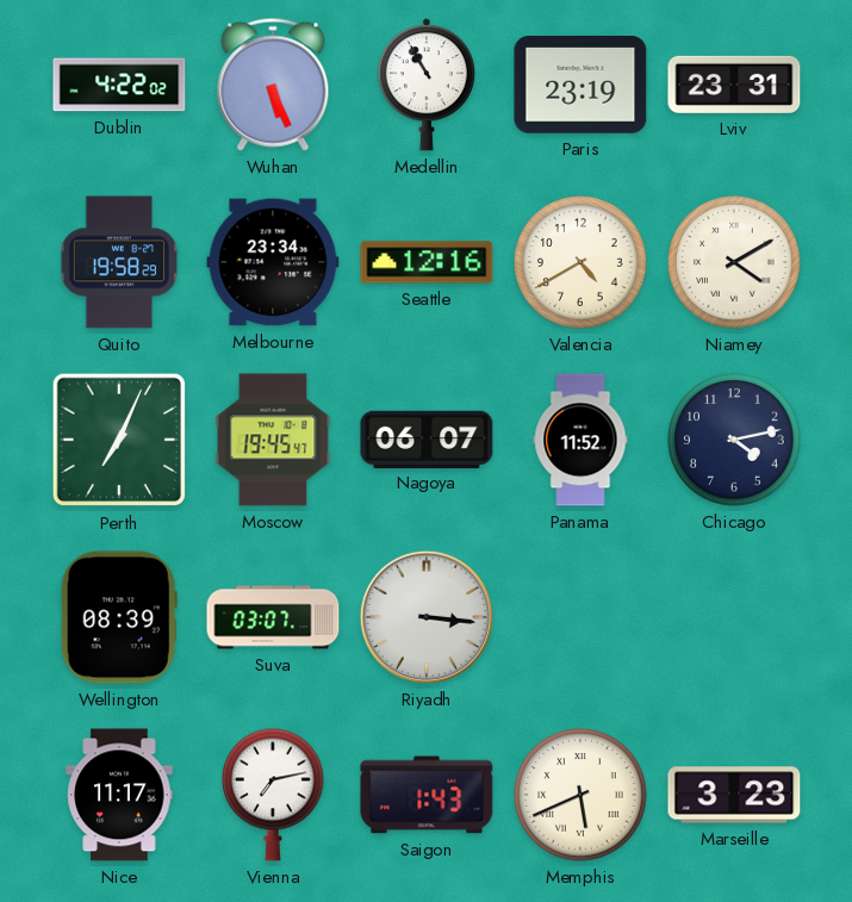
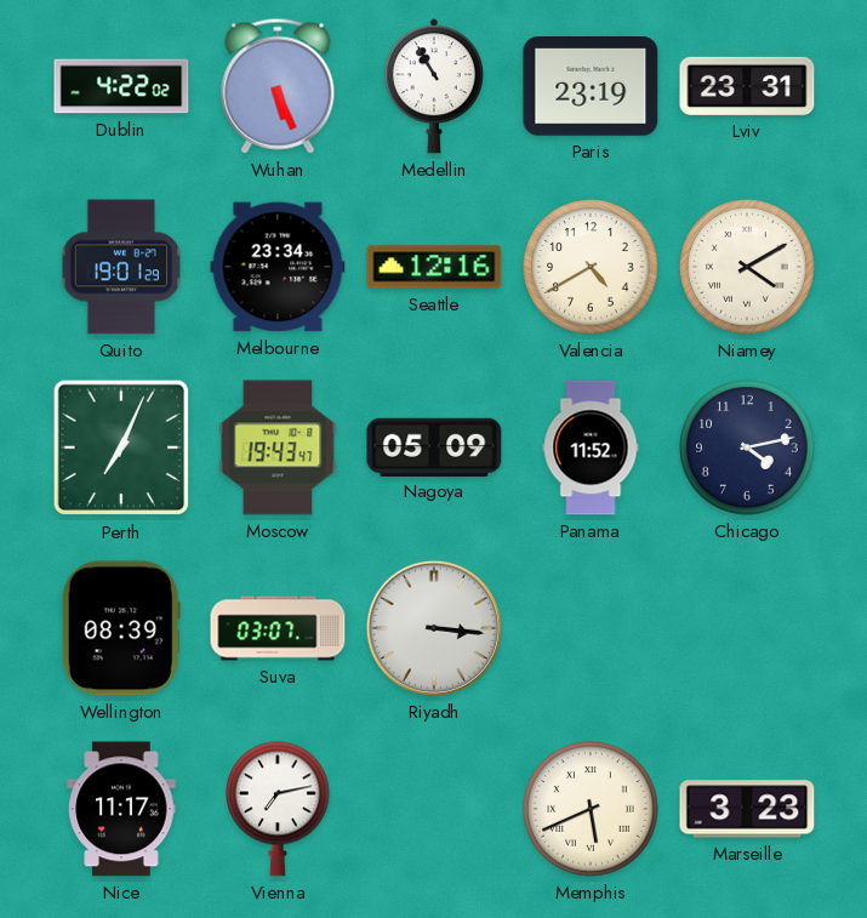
Quito: 19:58 -> 19:01
Moscow: 19:45 -> 19:43
Nagoya: 06:07 -> 05:09
Saigon: 1:43 -> none
